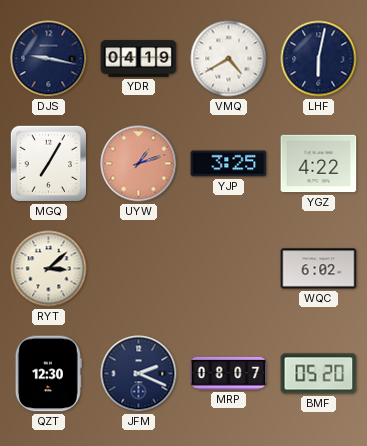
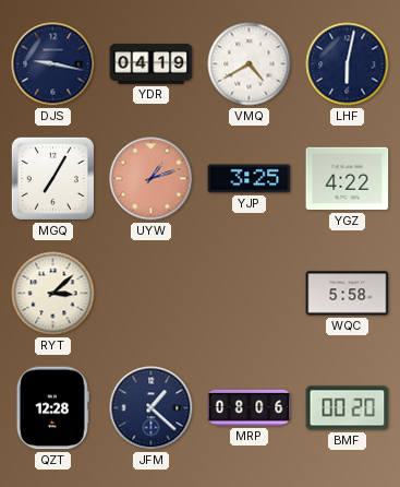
WQC: 6:02 -> 5:58
QZT: 12:30 -> 12:28
JFM: 2:19 -> 1:22
MRP: 08:07 -> 08:06
BMF: 05:20 -> 00:20
